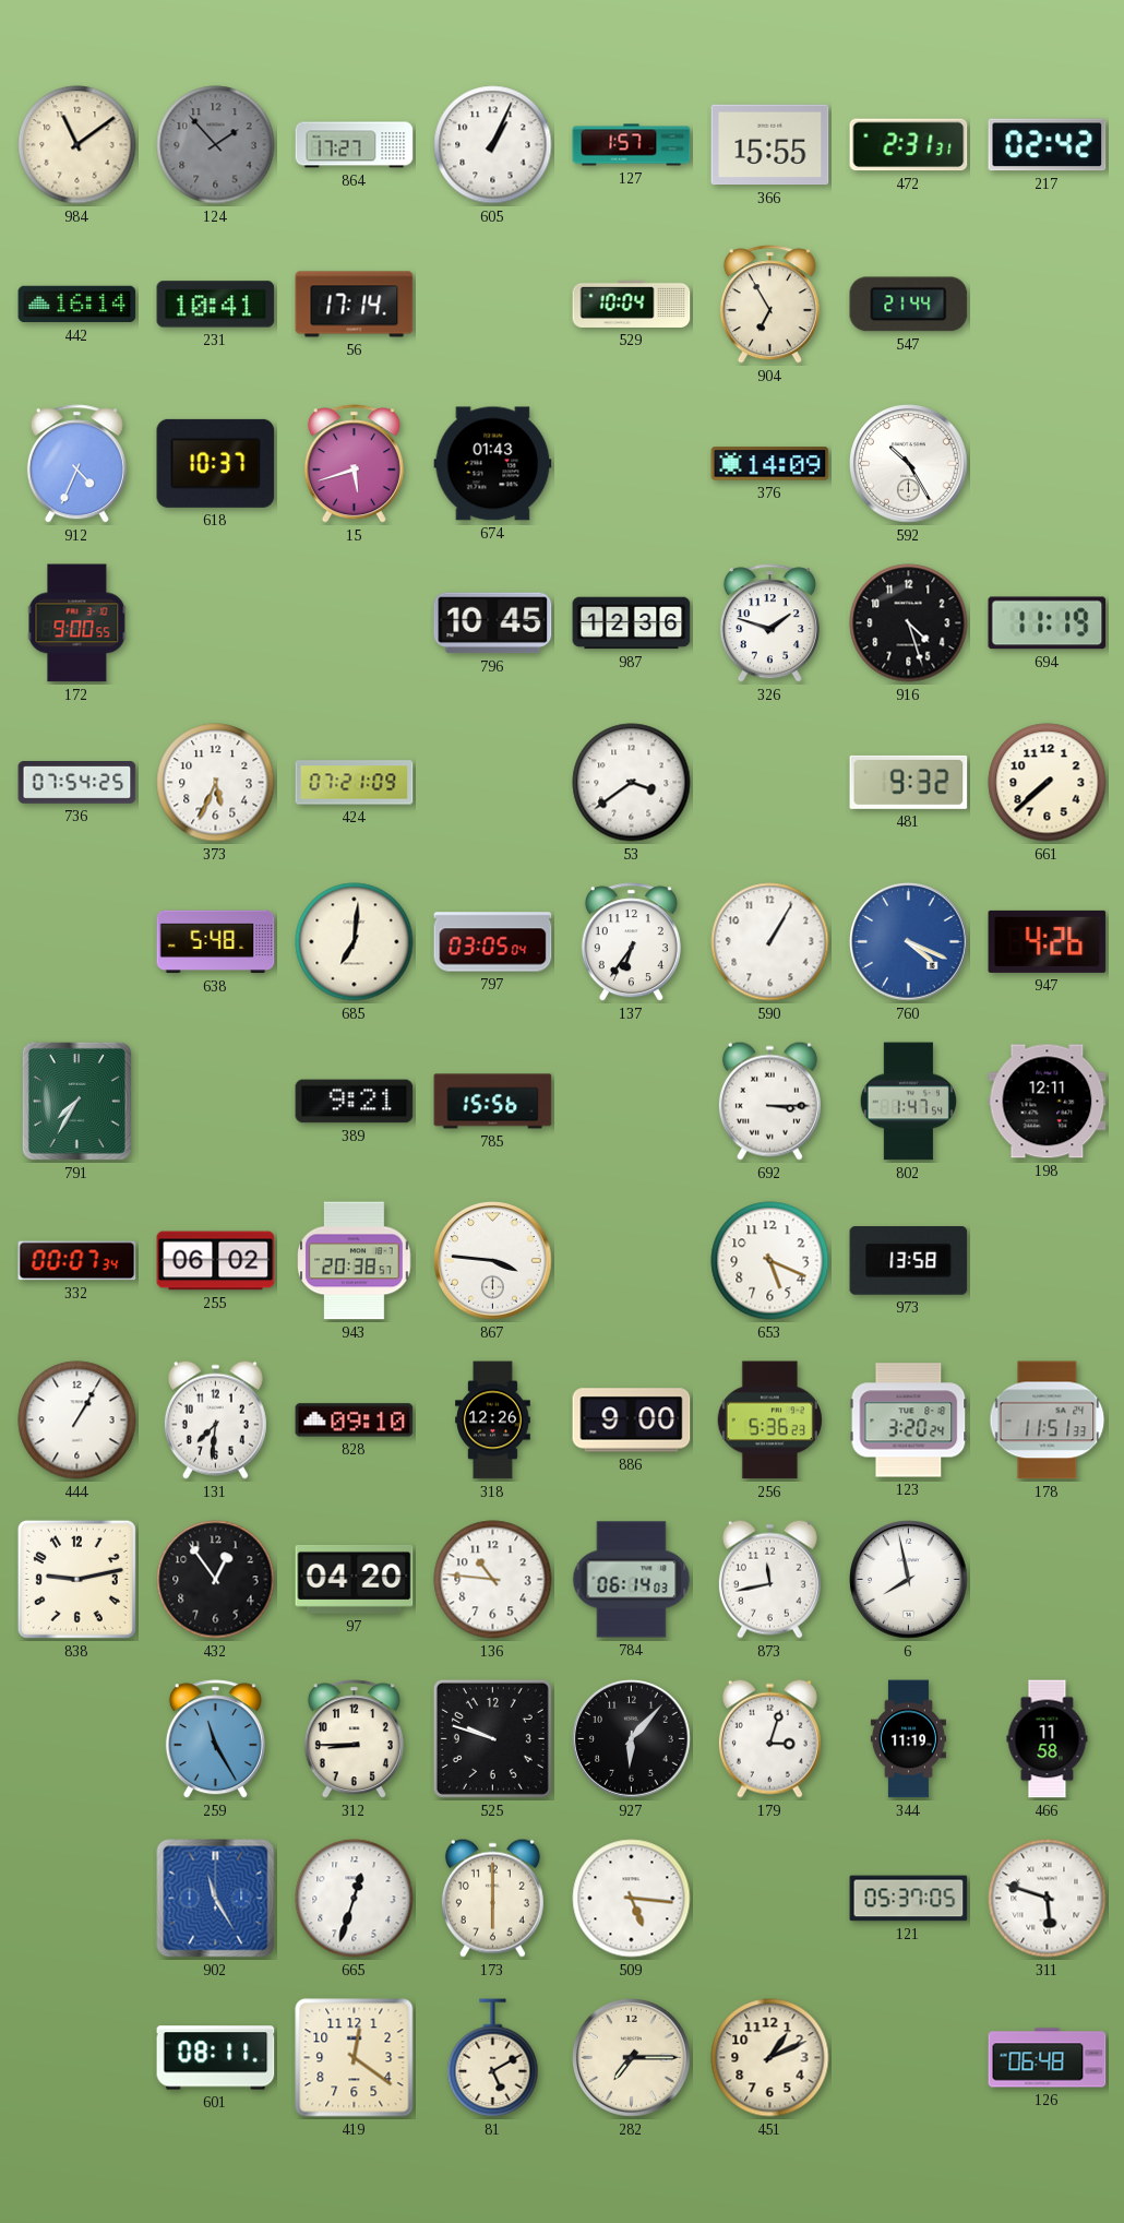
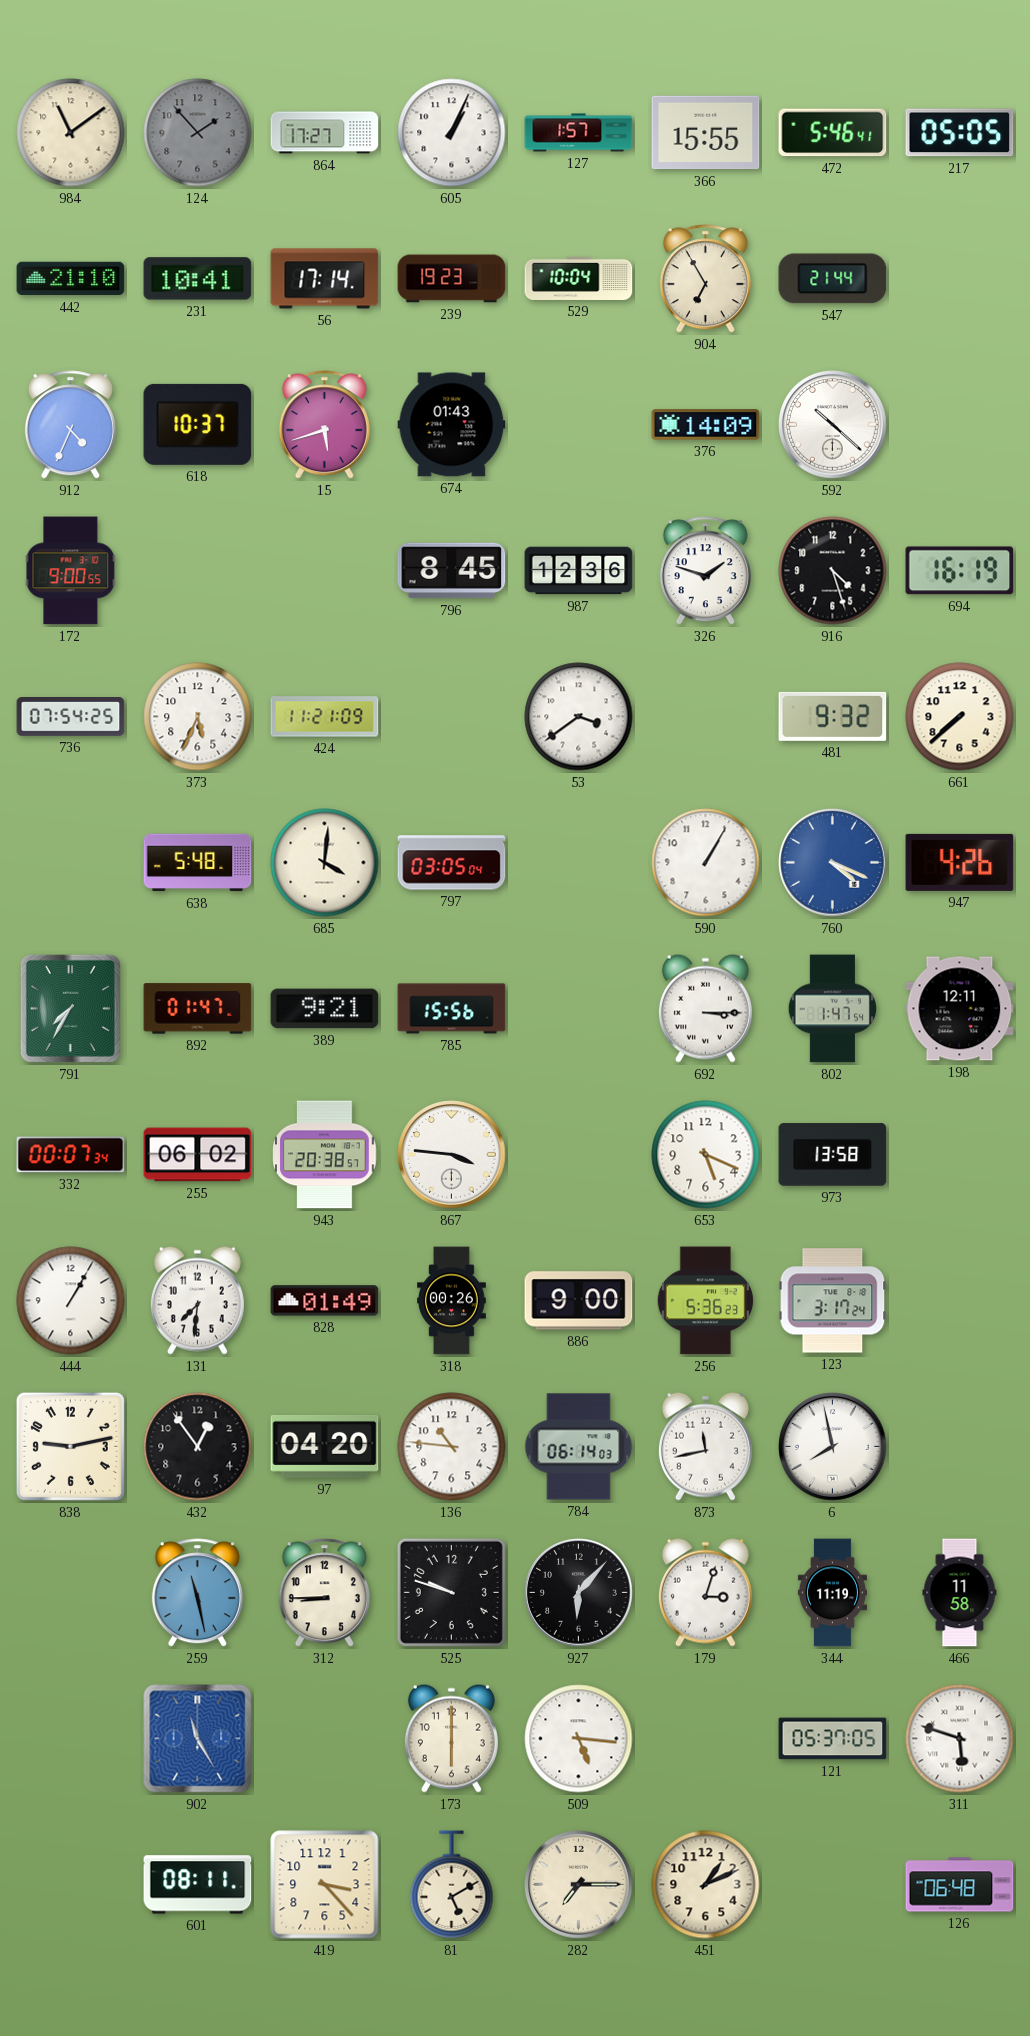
472: 2:31 -> 5:46
217: 02:42 -> 05:05
442: 16:14 -> 21:10
239: none -> 19:23
592: 10:25 -> 10:22
796: 10:45 -> 8:45
694: 11:19 -> 16:19
424: 07:21 -> 11:21
685: 7:01 -> 4:01
137: 6:36 -> none
892: none -> 01:47
828: 09:10 -> 01:49
318: 12:26 -> 00:26
123: 3:20 -> 3:17
178: 11:51 -> none
259: 11:25 -> 11:28
665: 12:33 -> none
419: 12:21 -> 3:23
